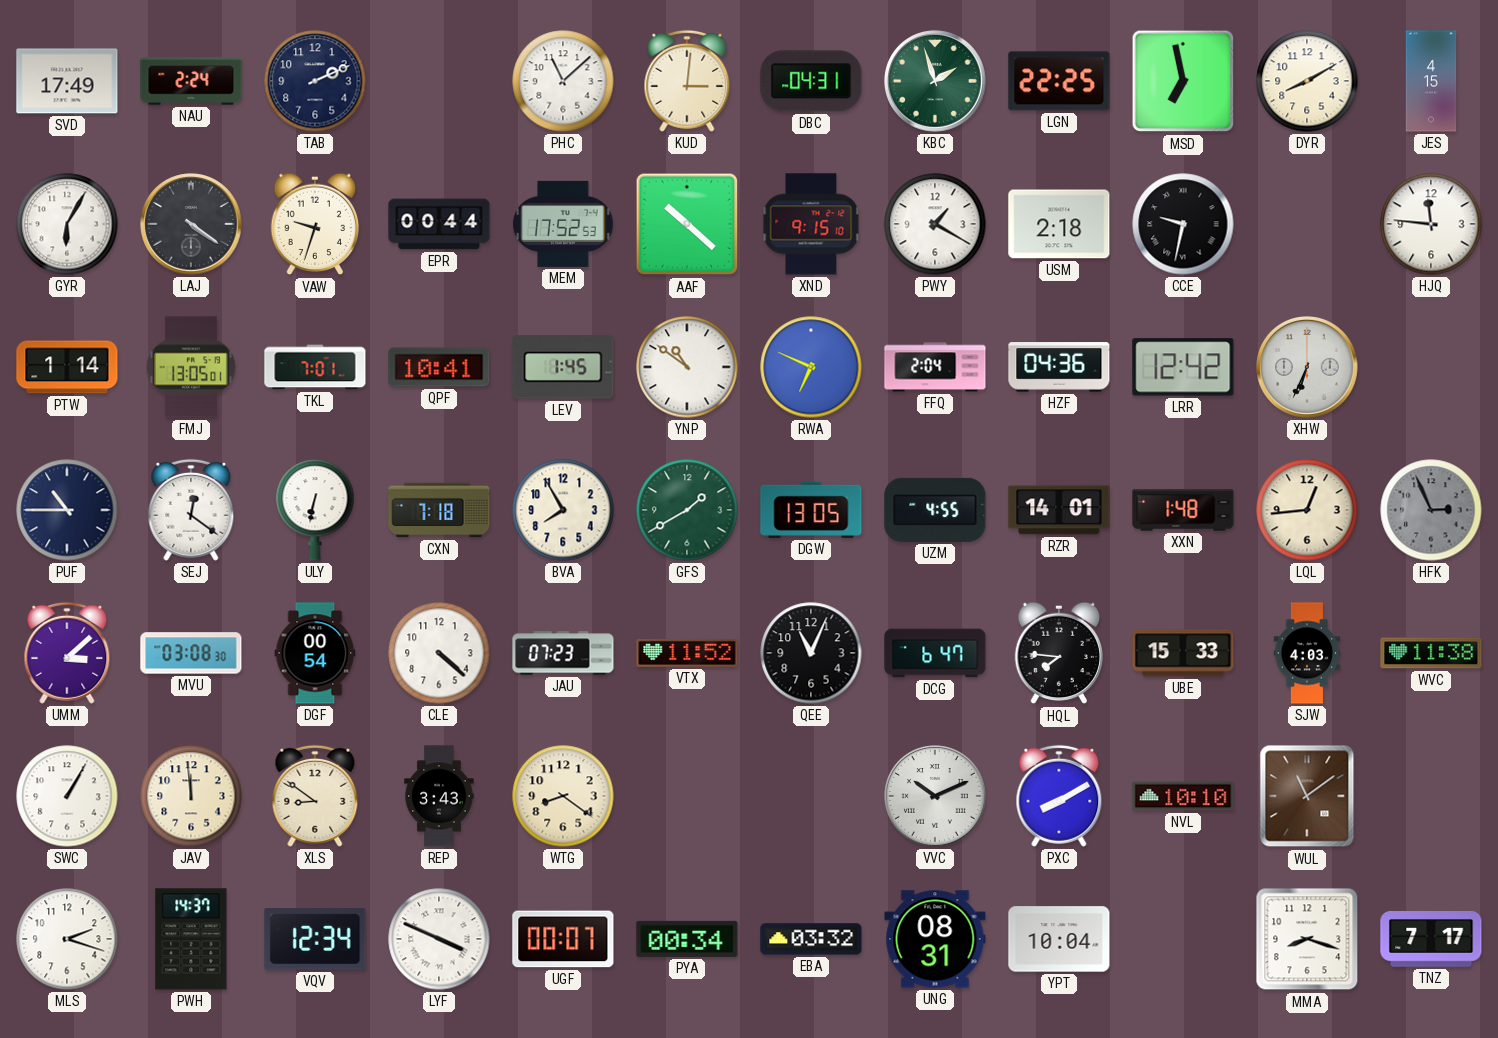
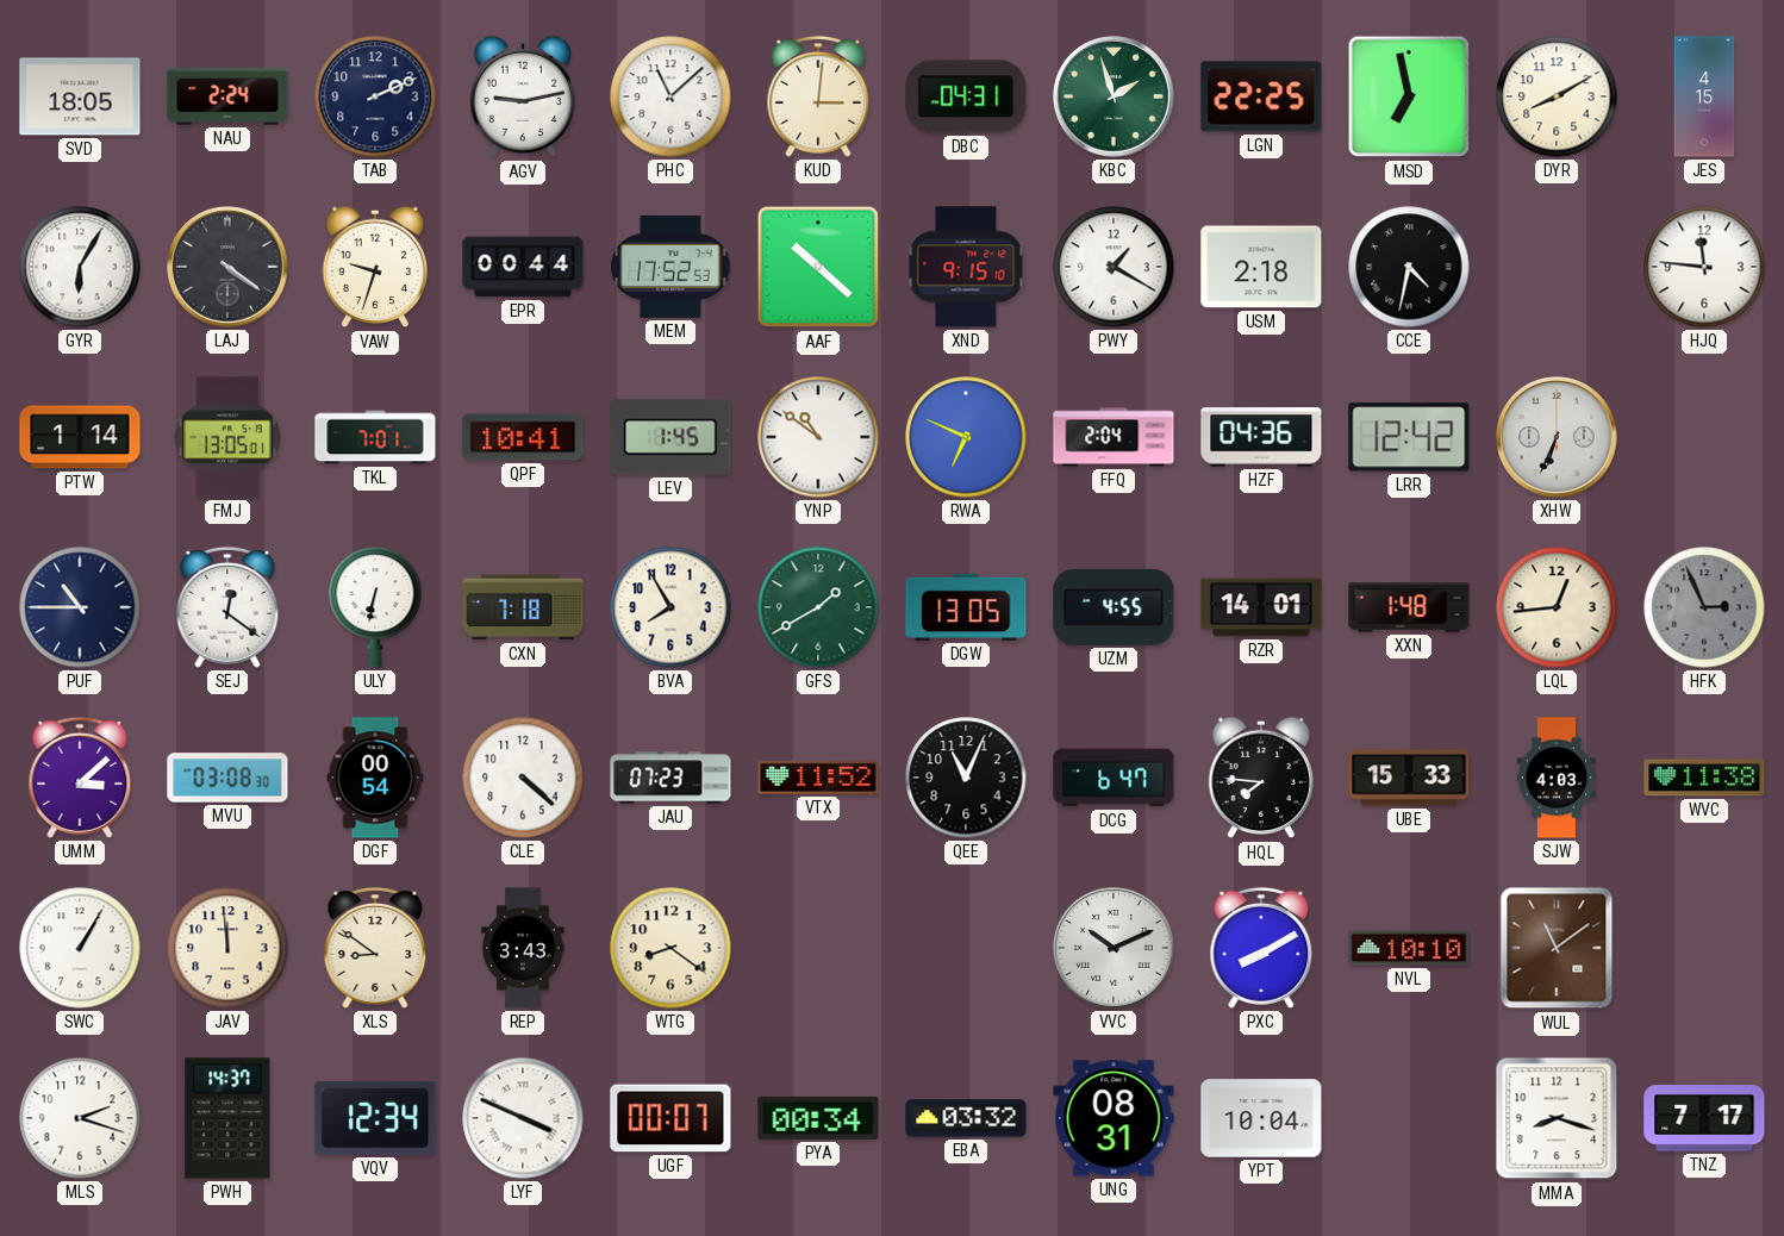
SVD: 17:49 -> 18:05
AGV: none -> 9:13
CCE: 9:32 -> 4:32
